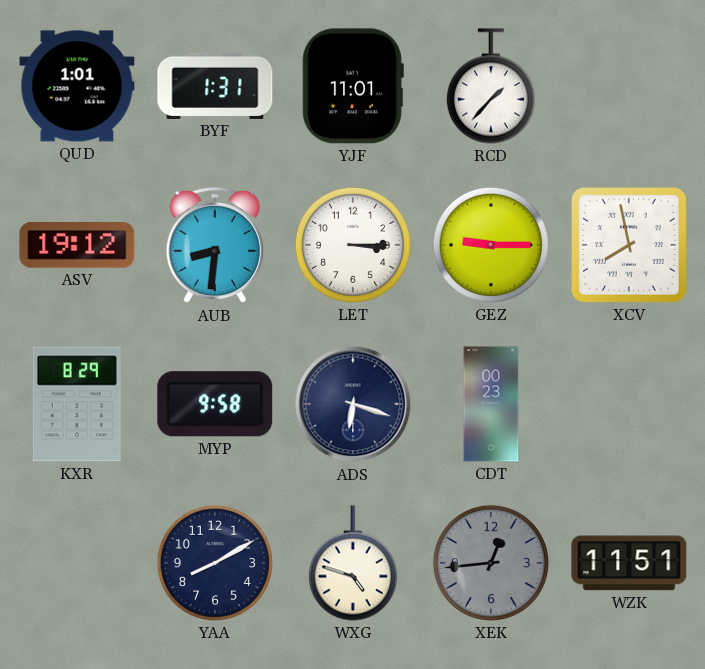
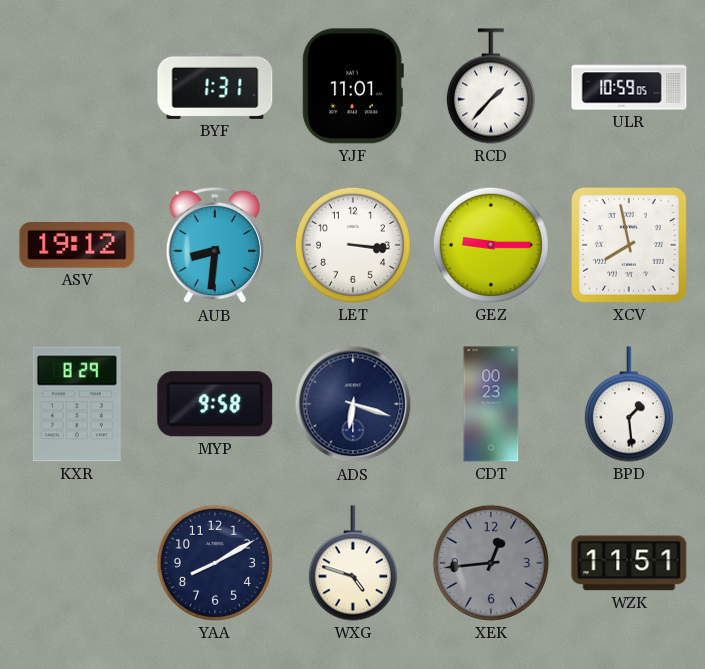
QUD: 1:01 -> none
ULR: none -> 10:59
LET: 3:15 -> 3:16
BPD: none -> 1:29
